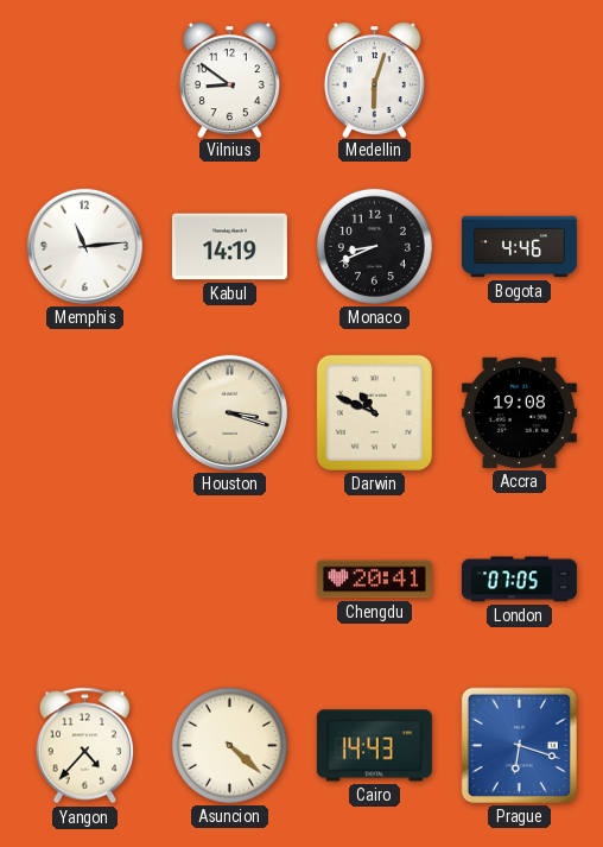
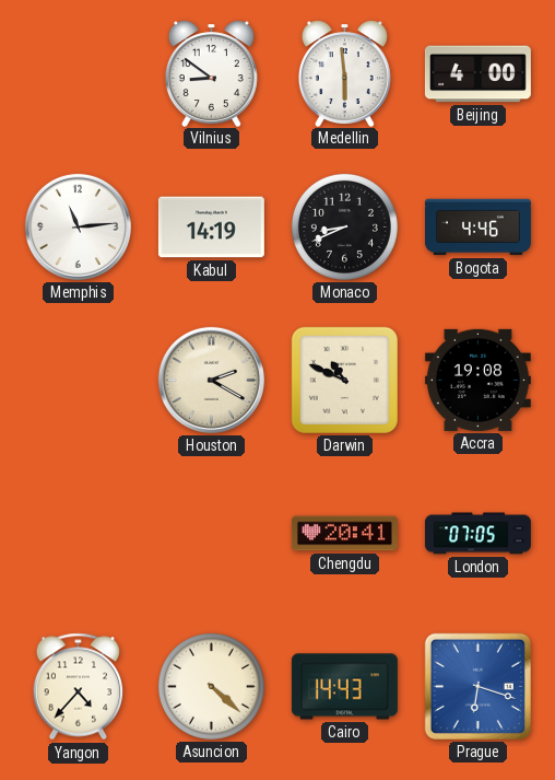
Medellin: 6:03 -> 5:59
Beijing: none -> 4:00
Houston: 3:18 -> 2:20
